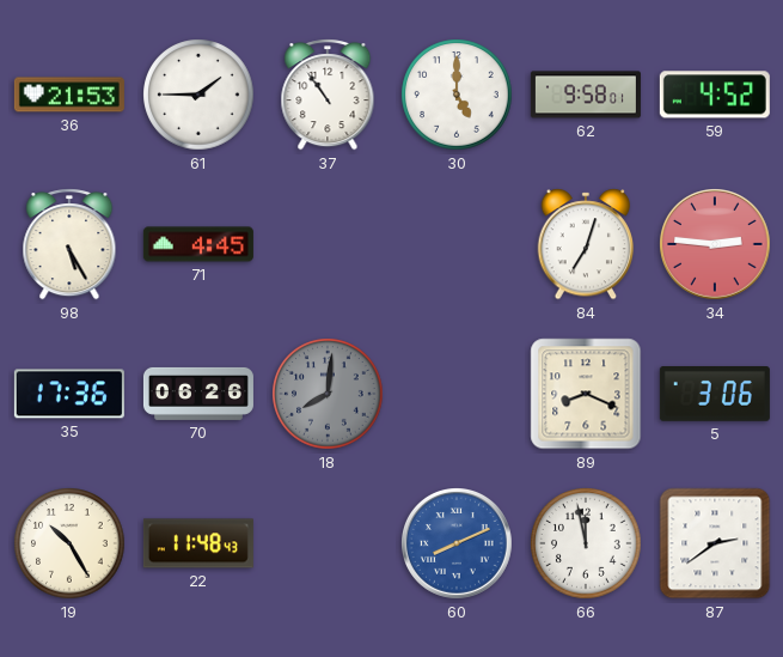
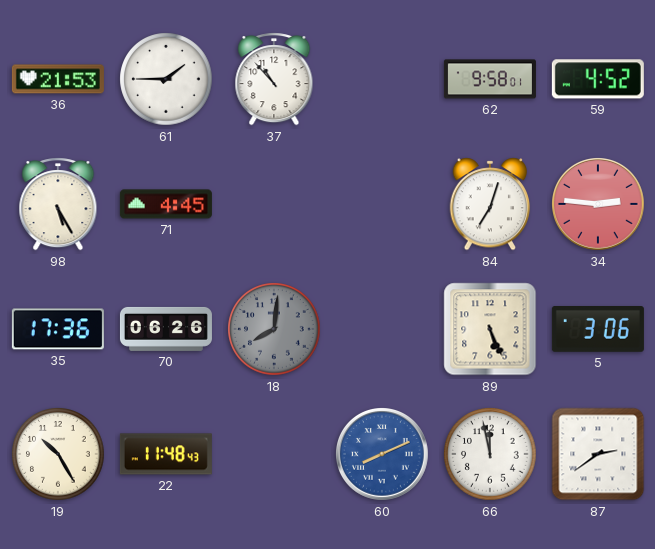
37: 10:54 -> 10:53
30: 5:00 -> none
89: 8:19 -> 5:26
